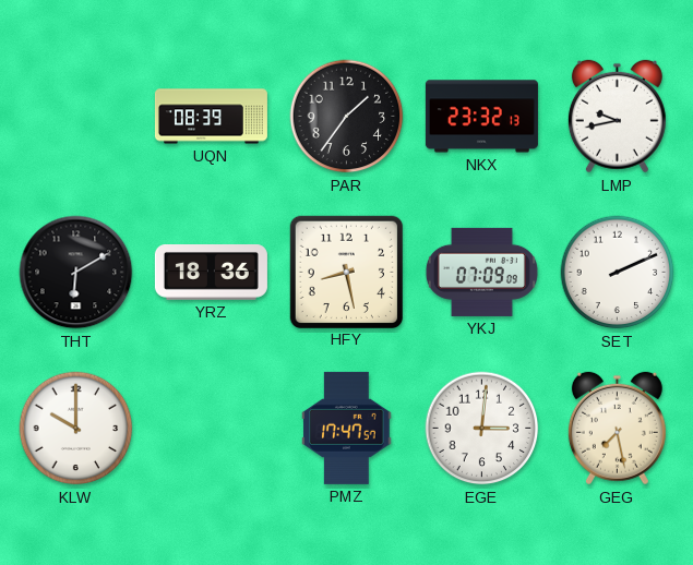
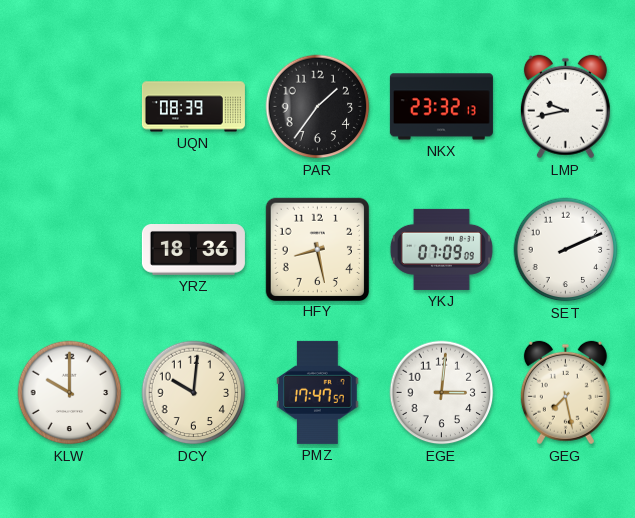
THT: 6:10 -> none
DCY: none -> 10:01
